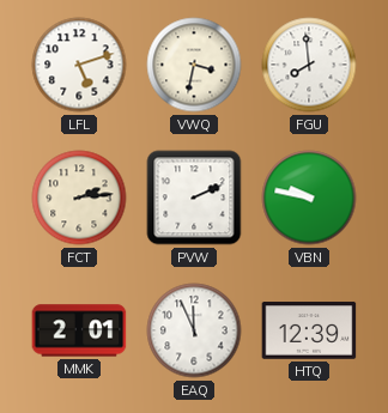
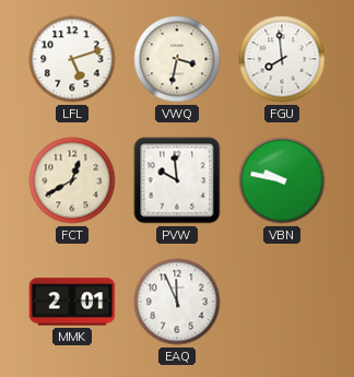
FCT: 2:14 -> 12:40
PVW: 2:11 -> 9:59
HTQ: 12:39 -> none
